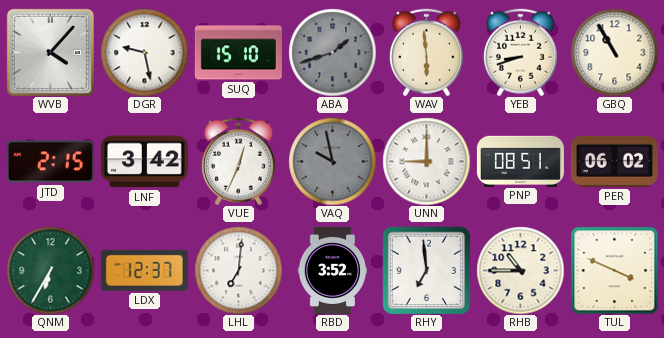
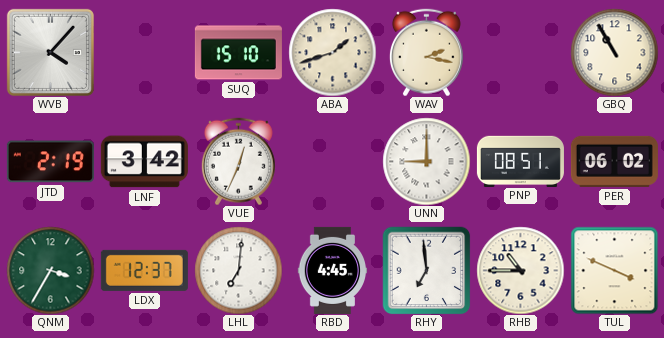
DGR: 9:28 -> none
ABA dial: grey -> cream
WAV: 5:59 -> 2:17
YEB: 8:42 -> none
JTD: 2:15 -> 2:19
VAQ: 9:58 -> none
QNM: 6:35 -> 3:35
RBD: 3:52 -> 4:45
